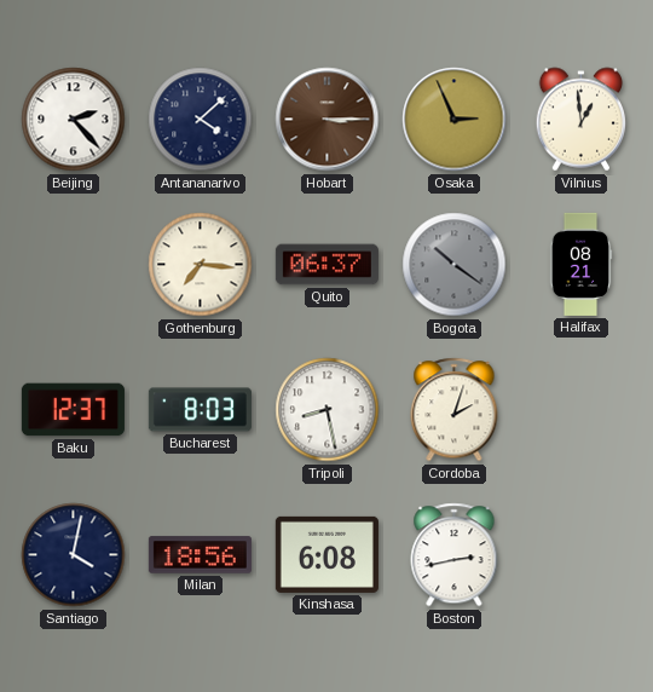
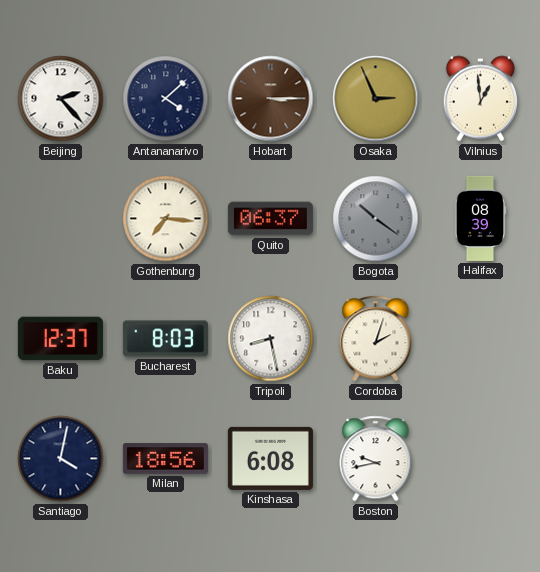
Halifax: 08:21 -> 08:39
Boston: 2:43 -> 9:43
